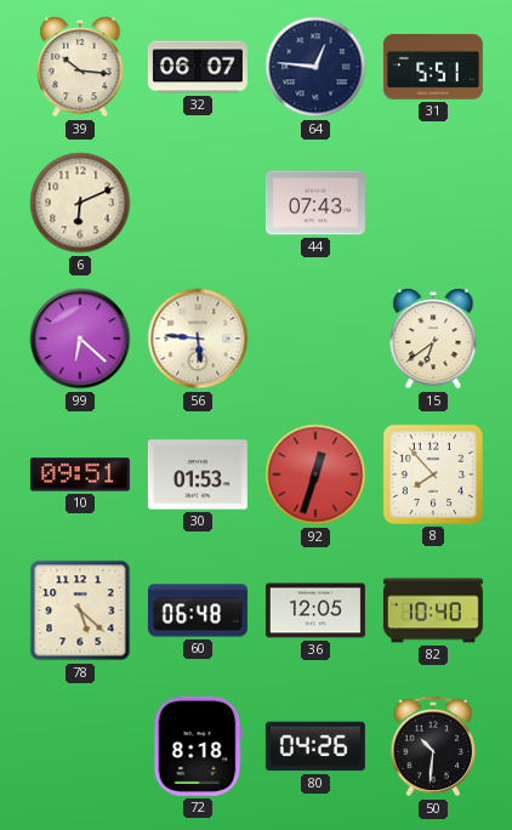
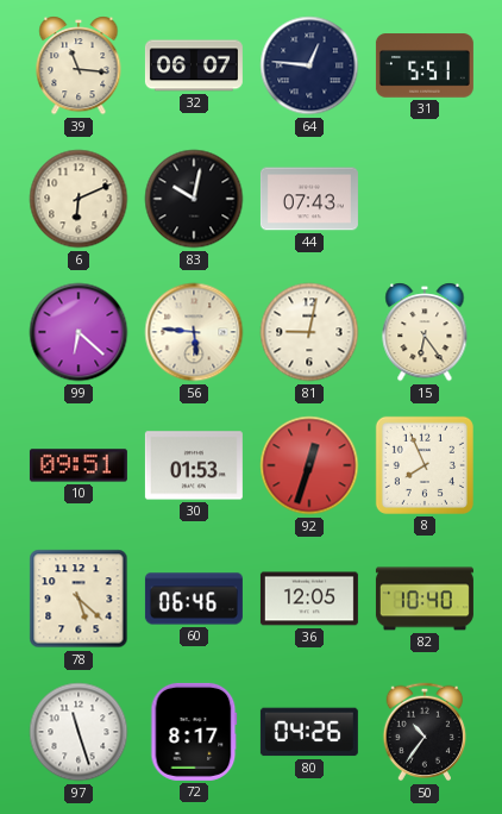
39: 10:16 -> 11:16
83: none -> 10:02
81: none -> 9:02
15: 6:39 -> 6:24
8: 7:53 -> 7:56
60: 06:48 -> 06:46
97: none -> 11:27
72: 8:18 -> 8:17
50: 10:31 -> 10:36
